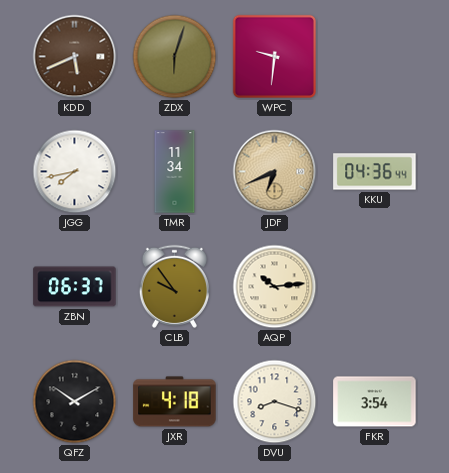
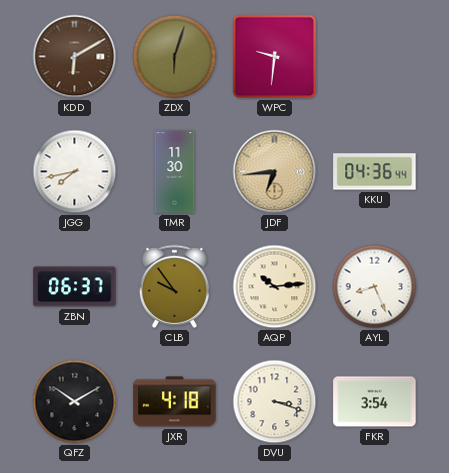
KDD: 5:41 -> 6:10
TMR: 11:34 -> 11:30
JDF: 6:41 -> 6:44
AYL: none -> 8:26
DVU: 8:18 -> 3:18
